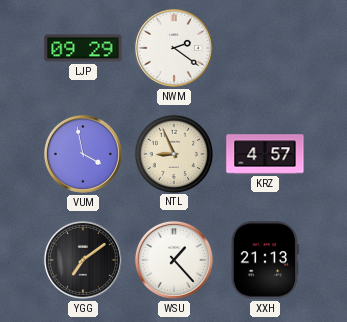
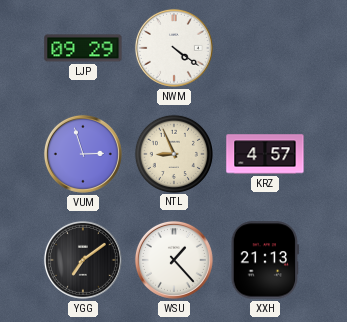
NWM: 2:21 -> 4:21
VUM: 3:58 -> 2:57
